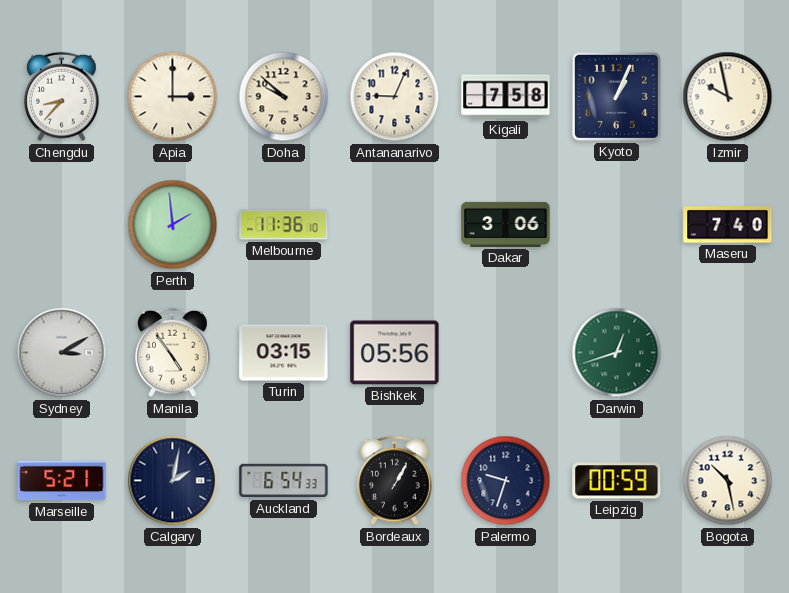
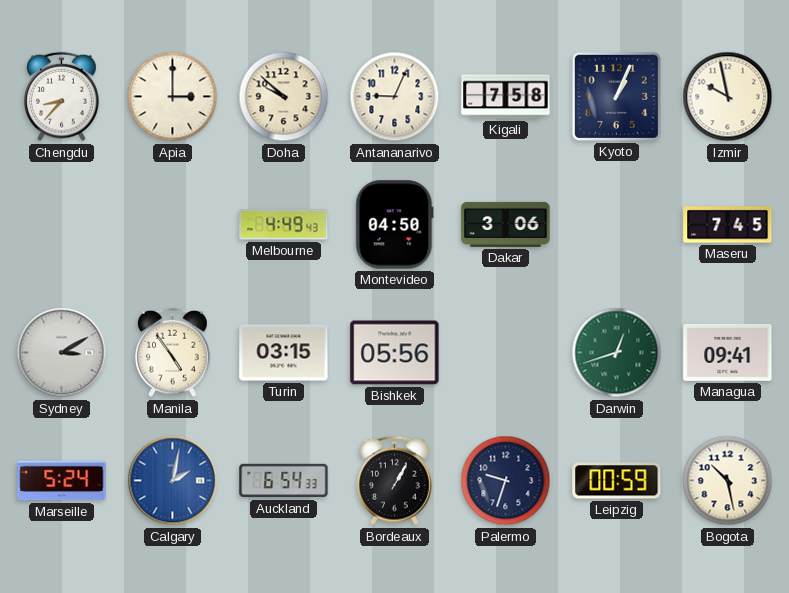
Perth: 1:59 -> none
Melbourne: 11:36 -> 4:49
Montevideo: none -> 04:50
Maseru: 7:40 -> 7:45
Managua: none -> 09:41
Marseille: 5:21 -> 5:24
Calgary dial: navy -> blue
